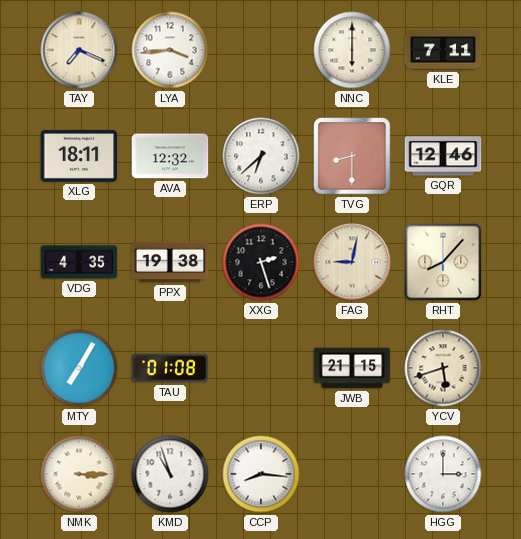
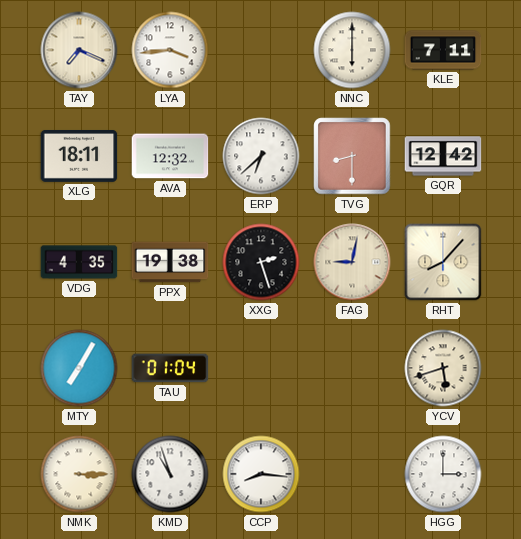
GQR: 12:46 -> 12:42
TAU: 01:08 -> 01:04
JWB: 21:15 -> none
